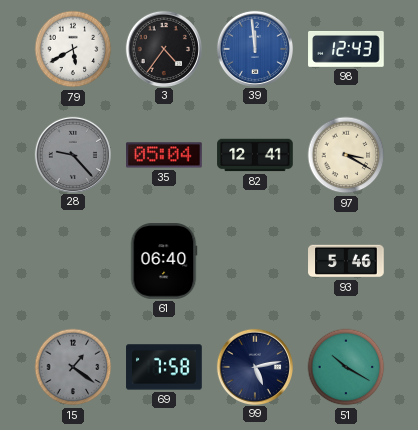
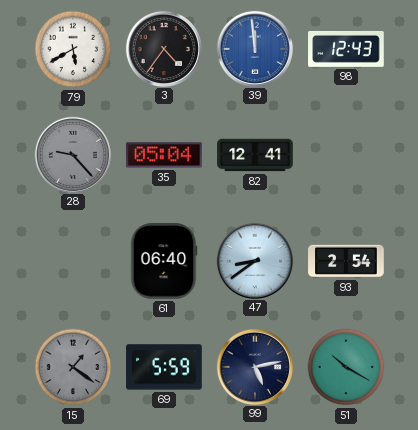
97: 3:20 -> none
47: none -> 8:39
93: 5:46 -> 2:54
69: 7:58 -> 5:59
